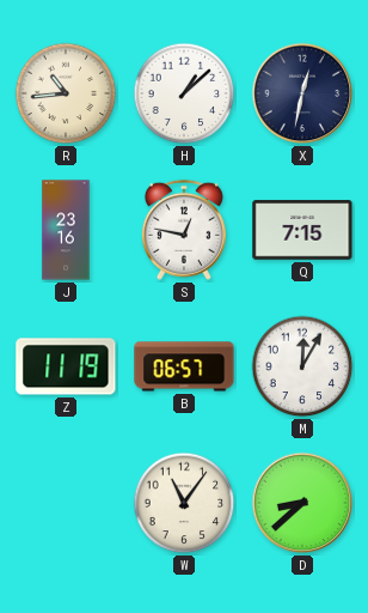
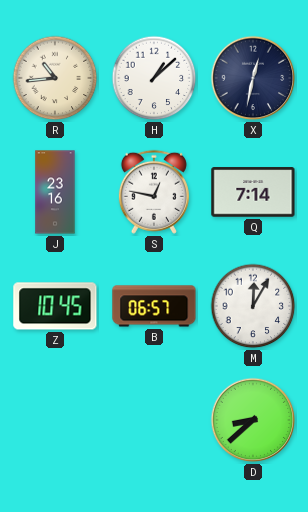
Q: 7:15 -> 7:14
Z: 11:19 -> 10:45
W: 11:06 -> none
